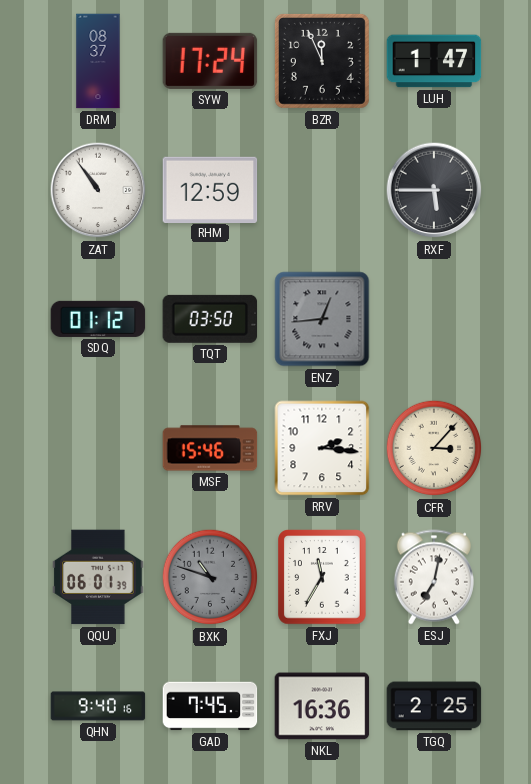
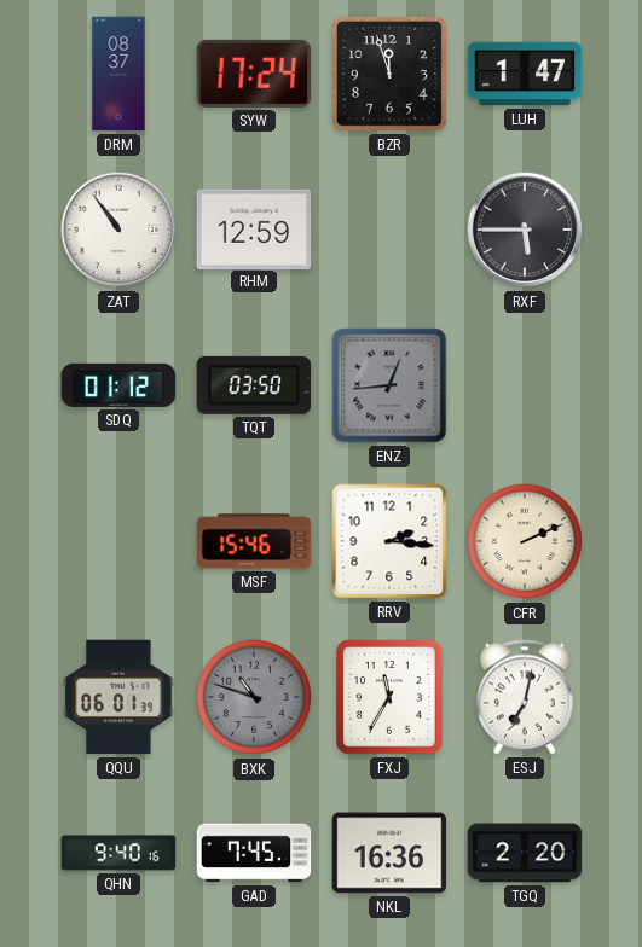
BZR: 11:56 -> 11:57
CFR: 3:07 -> 2:11
TGQ: 2:25 -> 2:20
